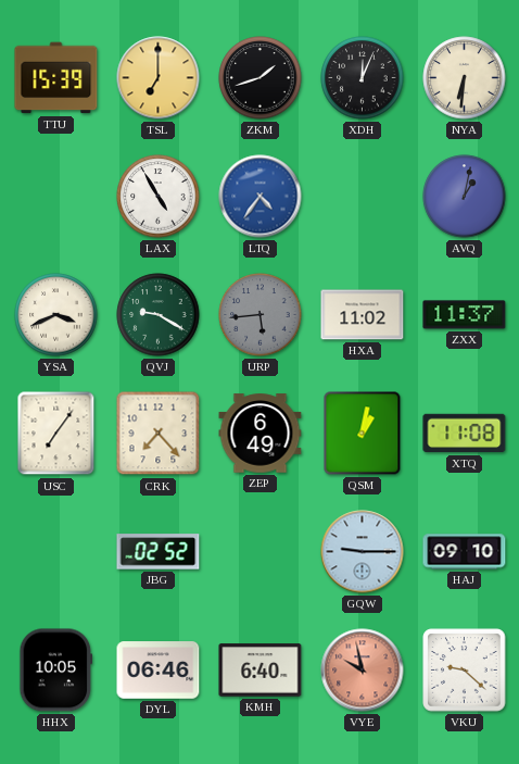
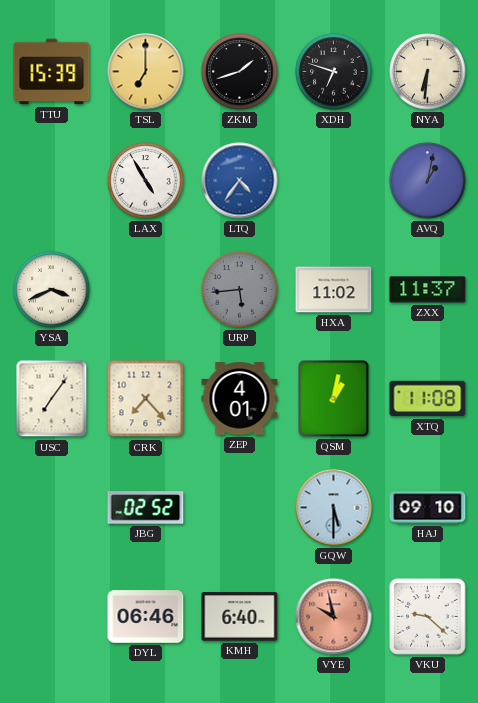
XDH: 12:04 -> 6:48
QVJ: 9:20 -> none
ZEP: 6:49 -> 4:01
GQW: 9:15 -> 5:30
HHX: 10:05 -> none
